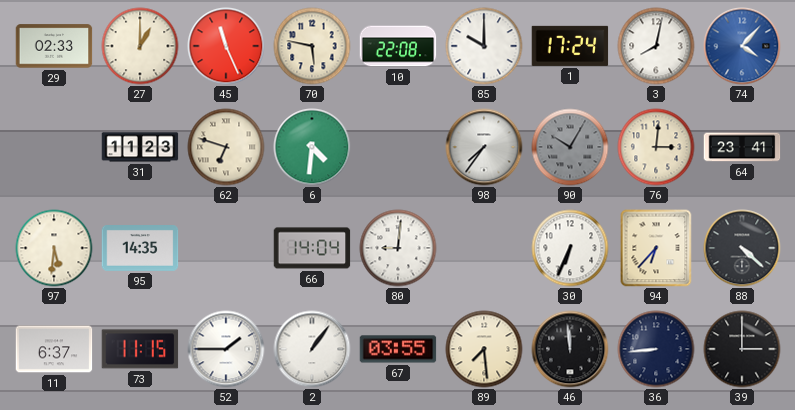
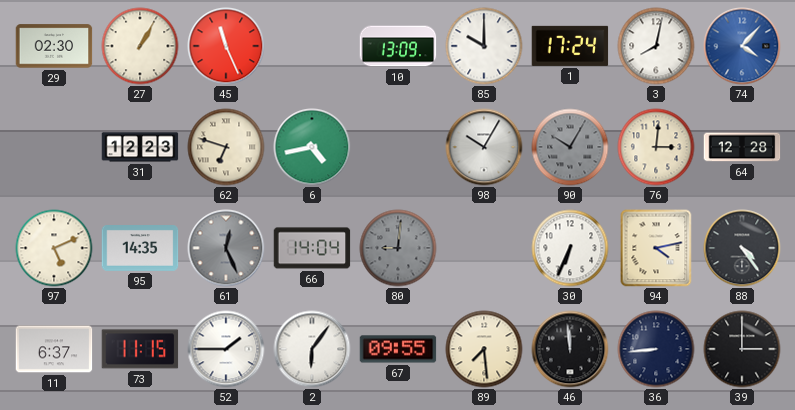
29: 02:33 -> 02:30
27: 1:00 -> 1:05
70: 5:47 -> none
10: 22:08 -> 13:09
31: 11:23 -> 12:23
6: 4:31 -> 4:43
98: 7:36 -> 10:05
64: 23:41 -> 12:28
97: 5:31 -> 5:11
61: none -> 12:26
80 dial: white -> grey
94: 6:37 -> 4:13
88: 4:22 -> 4:24
2: 1:06 -> 6:06
67: 03:55 -> 09:55
